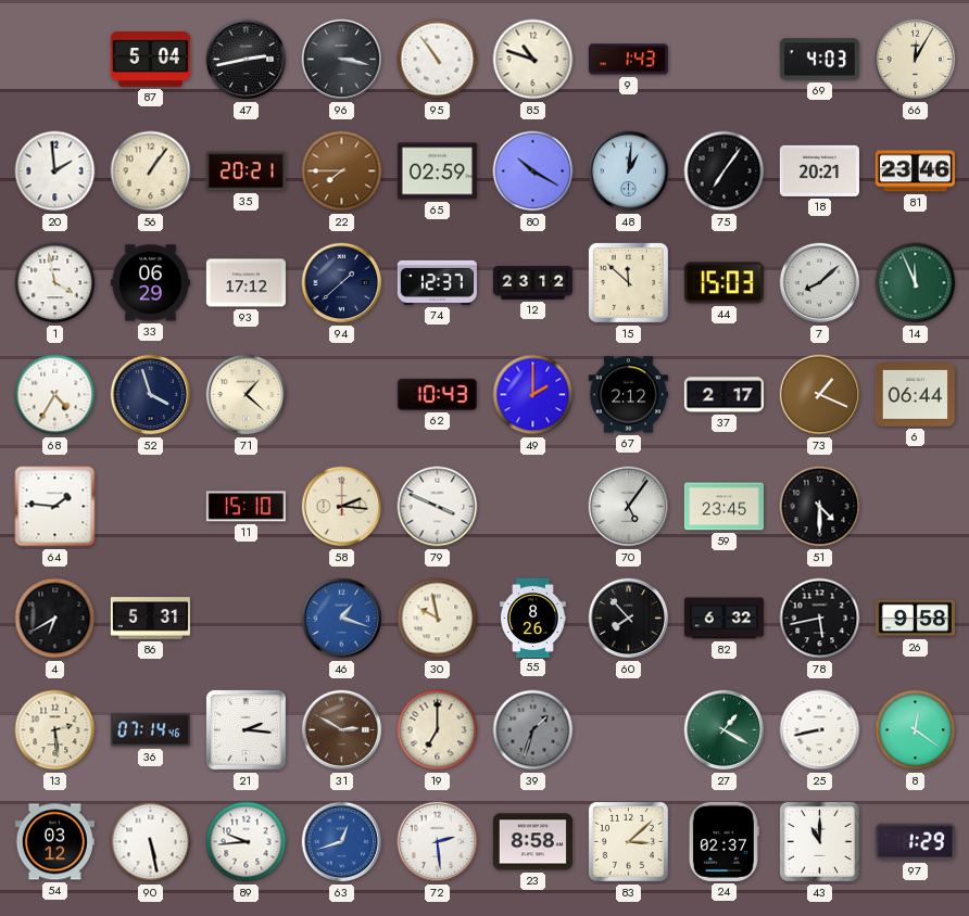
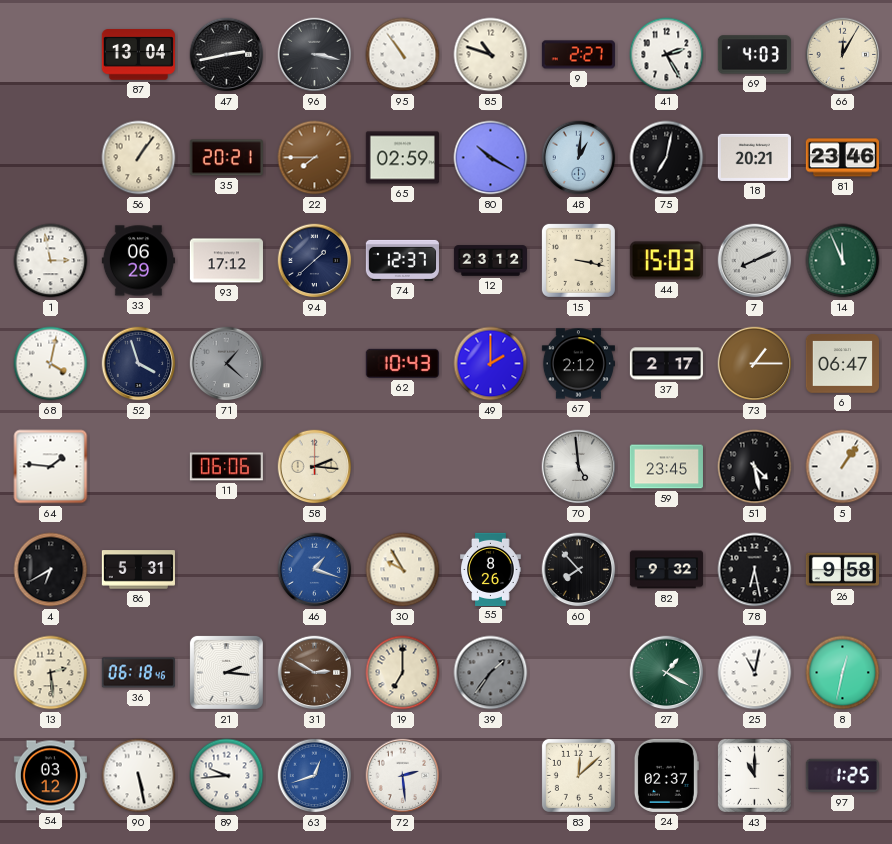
87: 5:04 -> 13:04
9: 1:43 -> 2:27
41: none -> 2:25
20: 1:59 -> none
75: 7:06 -> 7:02
1: 3:58 -> 2:58
15: 11:52 -> 3:17
7: 8:08 -> 8:11
68: 4:35 -> 4:02
71 dial: cream -> grey
73: 1:19 -> 1:15
6: 06:44 -> 06:47
11: 15:10 -> 06:06
79: 3:49 -> none
70: 5:06 -> 4:59
51: 4:30 -> 4:28
5: none -> 1:06
30: 9:58 -> 9:55
82: 6:32 -> 9:32
78: 5:43 -> 6:28
36: 07:14 -> 06:18
39: 1:33 -> 1:36
25: 8:43 -> 11:02
8: 12:21 -> 12:32
23: 8:58 -> none
83: 3:08 -> 12:08
97: 1:29 -> 1:25
